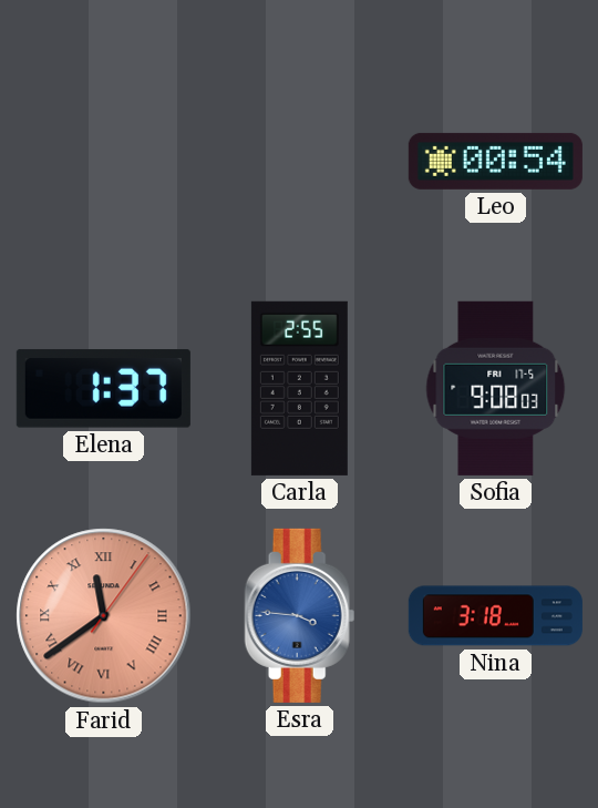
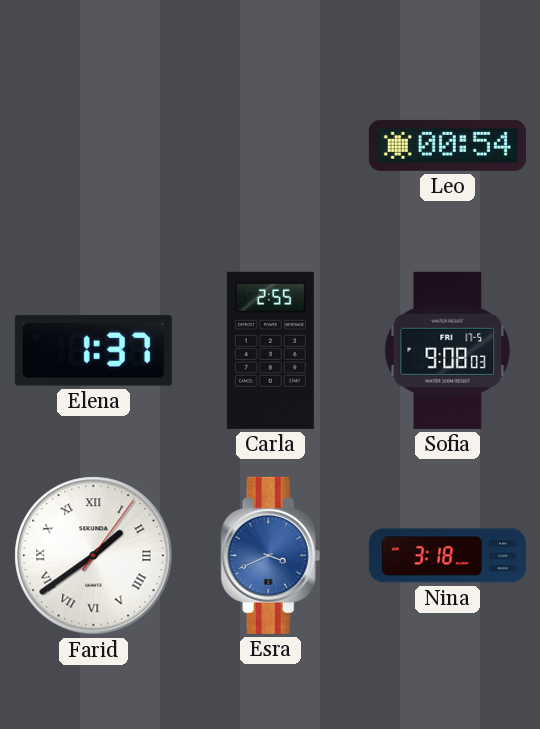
Farid: 11:39 -> 1:39
Farid dial: salmon -> white
Esra: 3:46 -> 3:41
